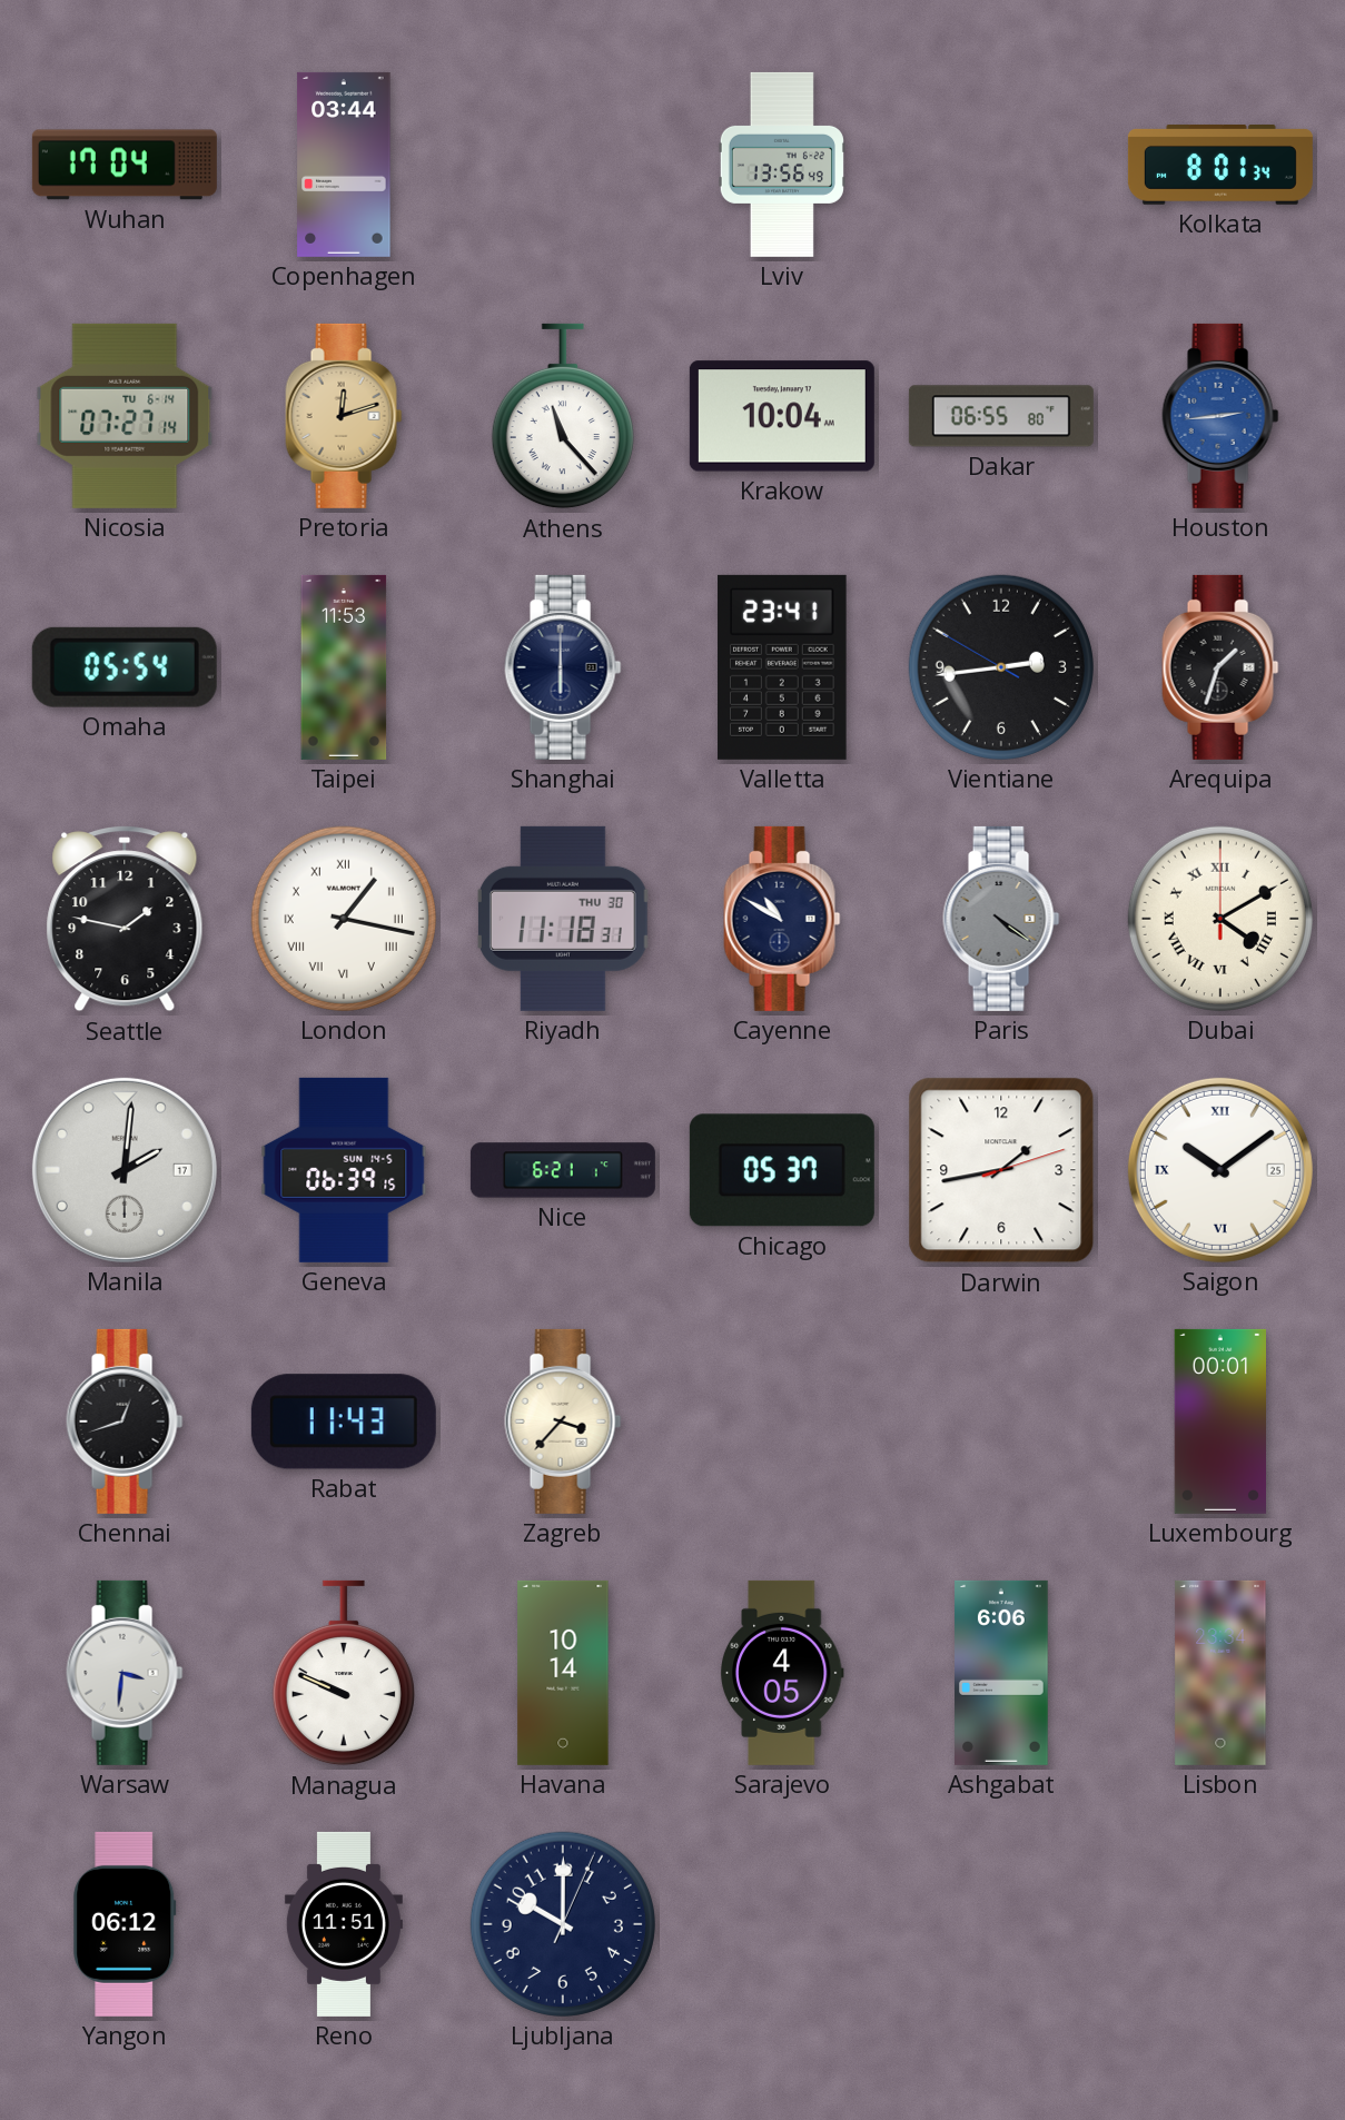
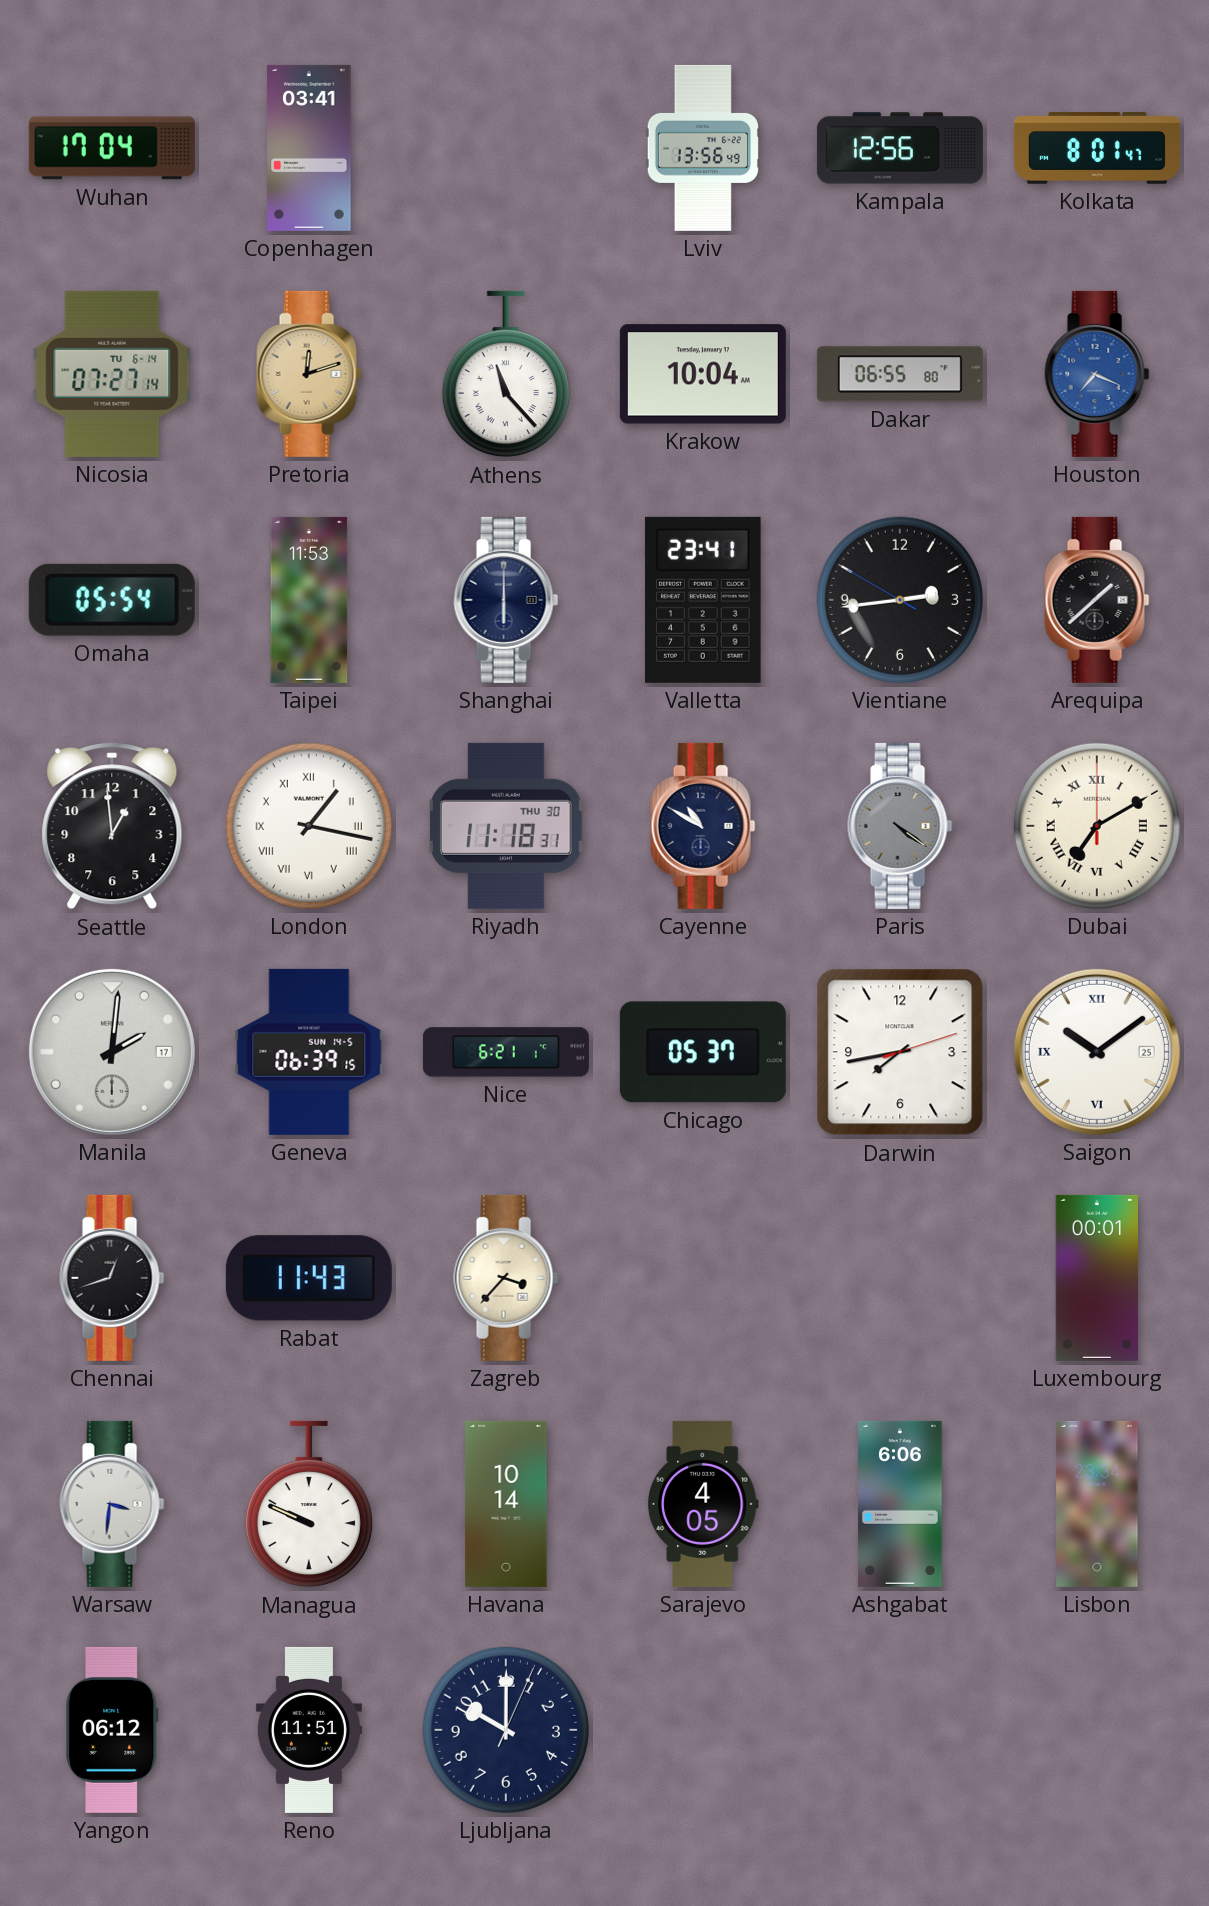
Copenhagen: 03:44 -> 03:41
Kampala: none -> 12:56
Kolkata: 8:01:34 -> 8:01:47
Houston: 2:44 -> 7:19
Arequipa: 1:33 -> 1:38
Seattle: 1:47 -> 12:59
Dubai: 4:10 -> 7:10
Darwin: 1:43 -> 7:43
